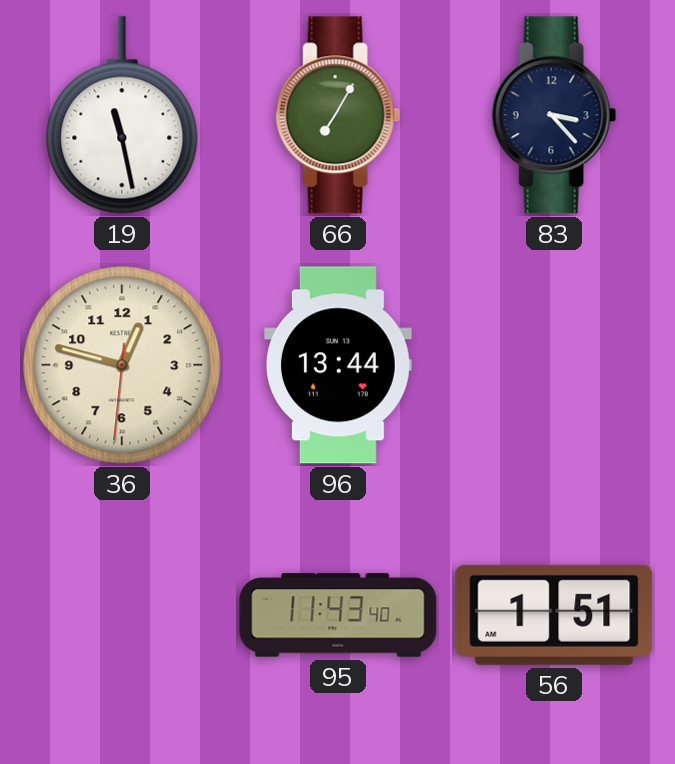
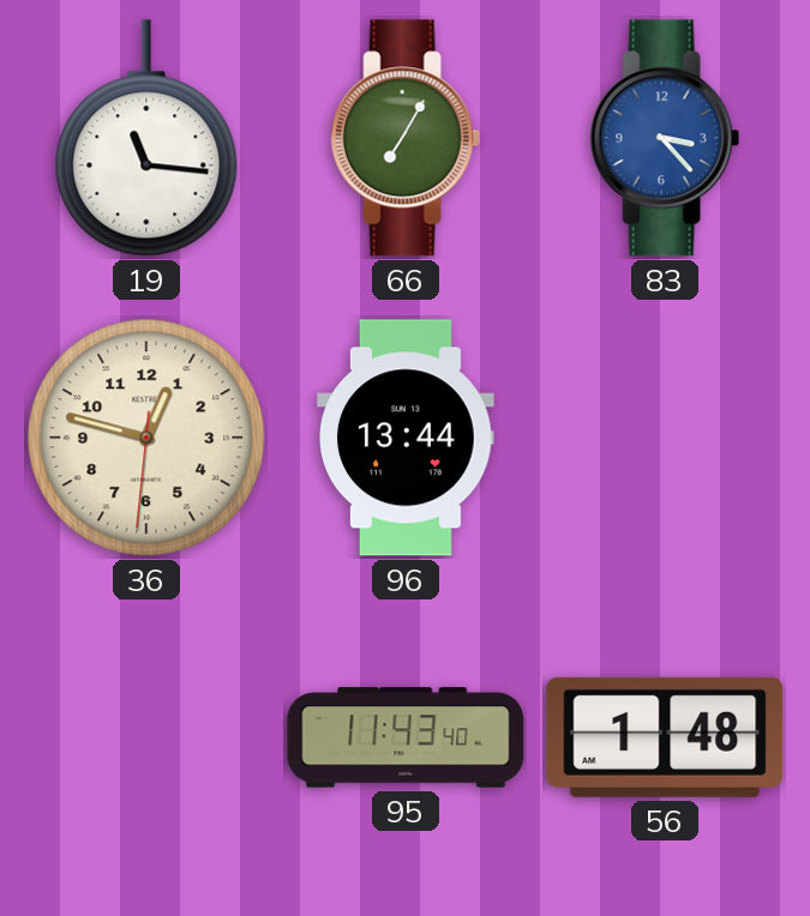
19: 11:28 -> 11:16
83 dial: navy -> blue
56: 1:51 -> 1:48
